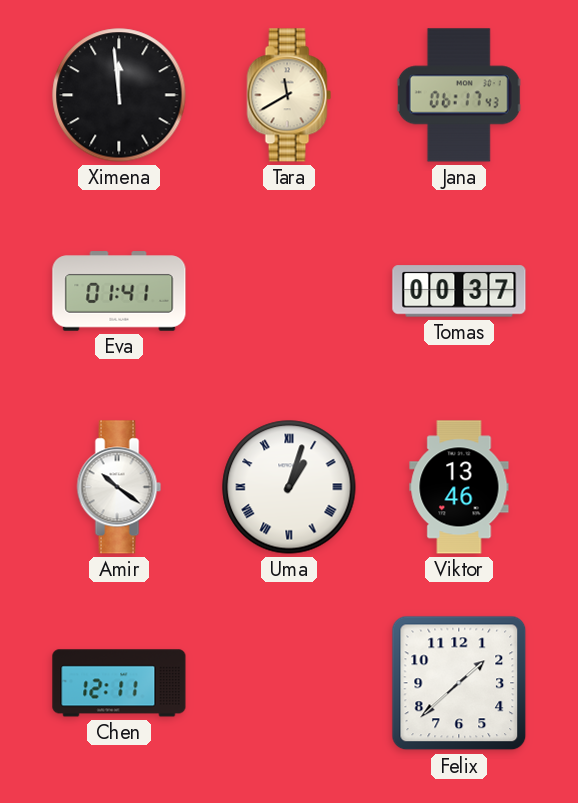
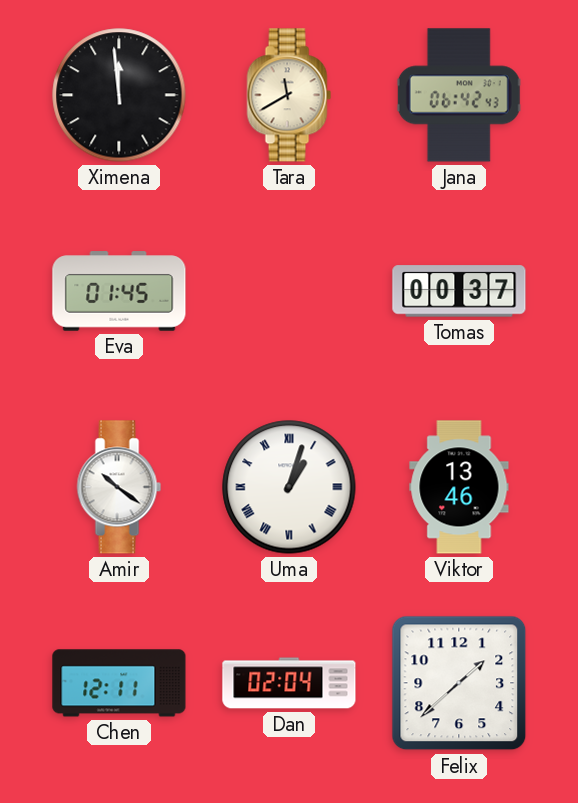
Jana: 06:17 -> 06:42
Eva: 01:41 -> 01:45
Dan: none -> 02:04
